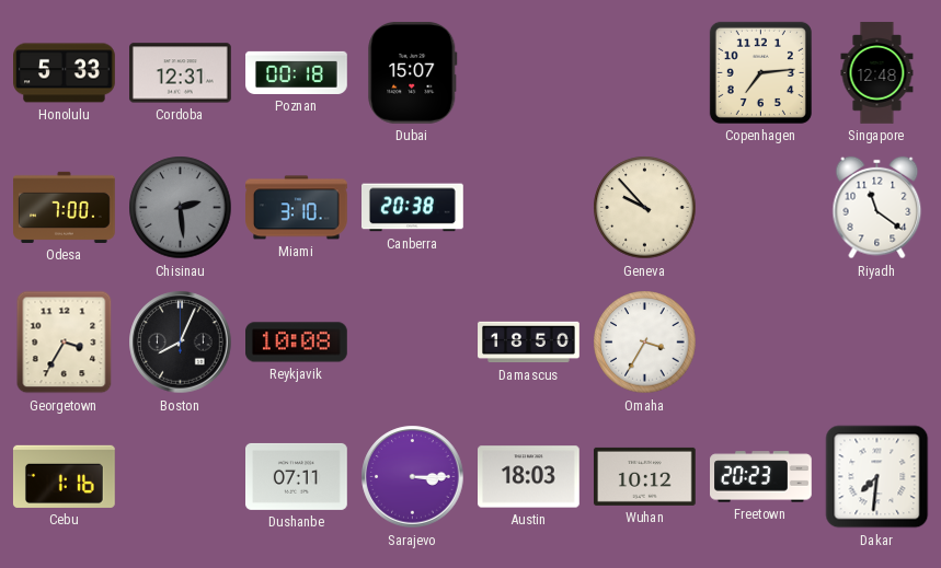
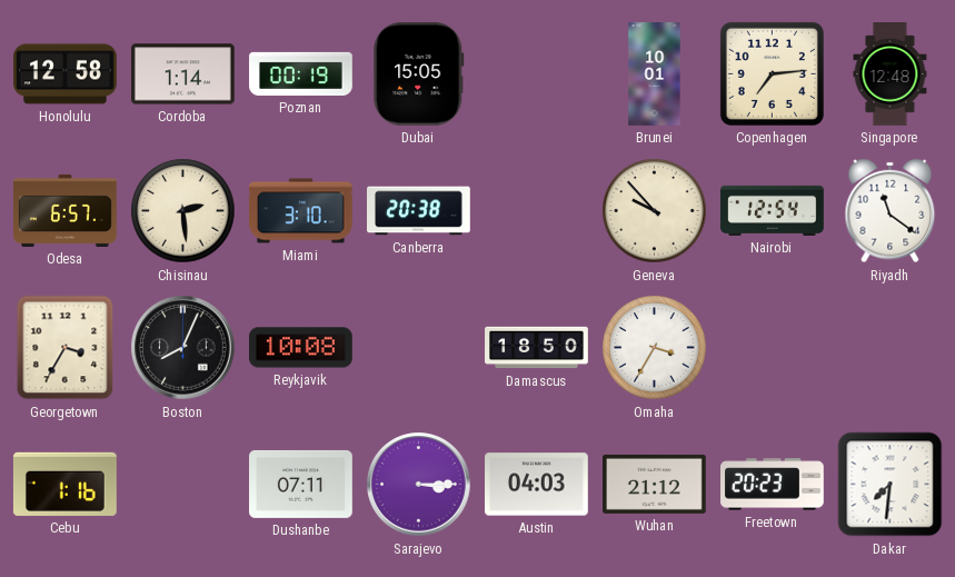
Honolulu: 5:33 -> 12:58
Cordoba: 12:31 -> 1:14
Poznan: 00:18 -> 00:19
Dubai: 15:07 -> 15:05
Brunei: none -> 10:01
Odesa: 7:00 -> 6:57
Chisinau dial: grey -> cream
Nairobi: none -> 12:54
Austin: 18:03 -> 04:03
Wuhan: 10:12 -> 21:12
